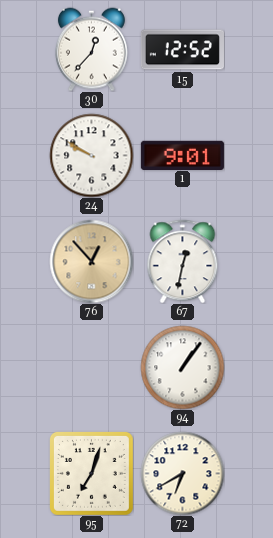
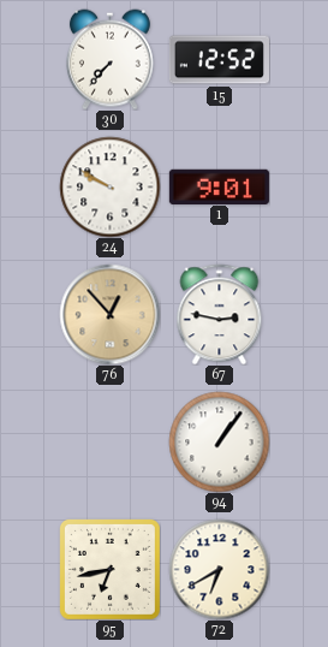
30: 12:37 -> 7:37
67: 12:32 -> 2:47
95: 7:03 -> 6:43
